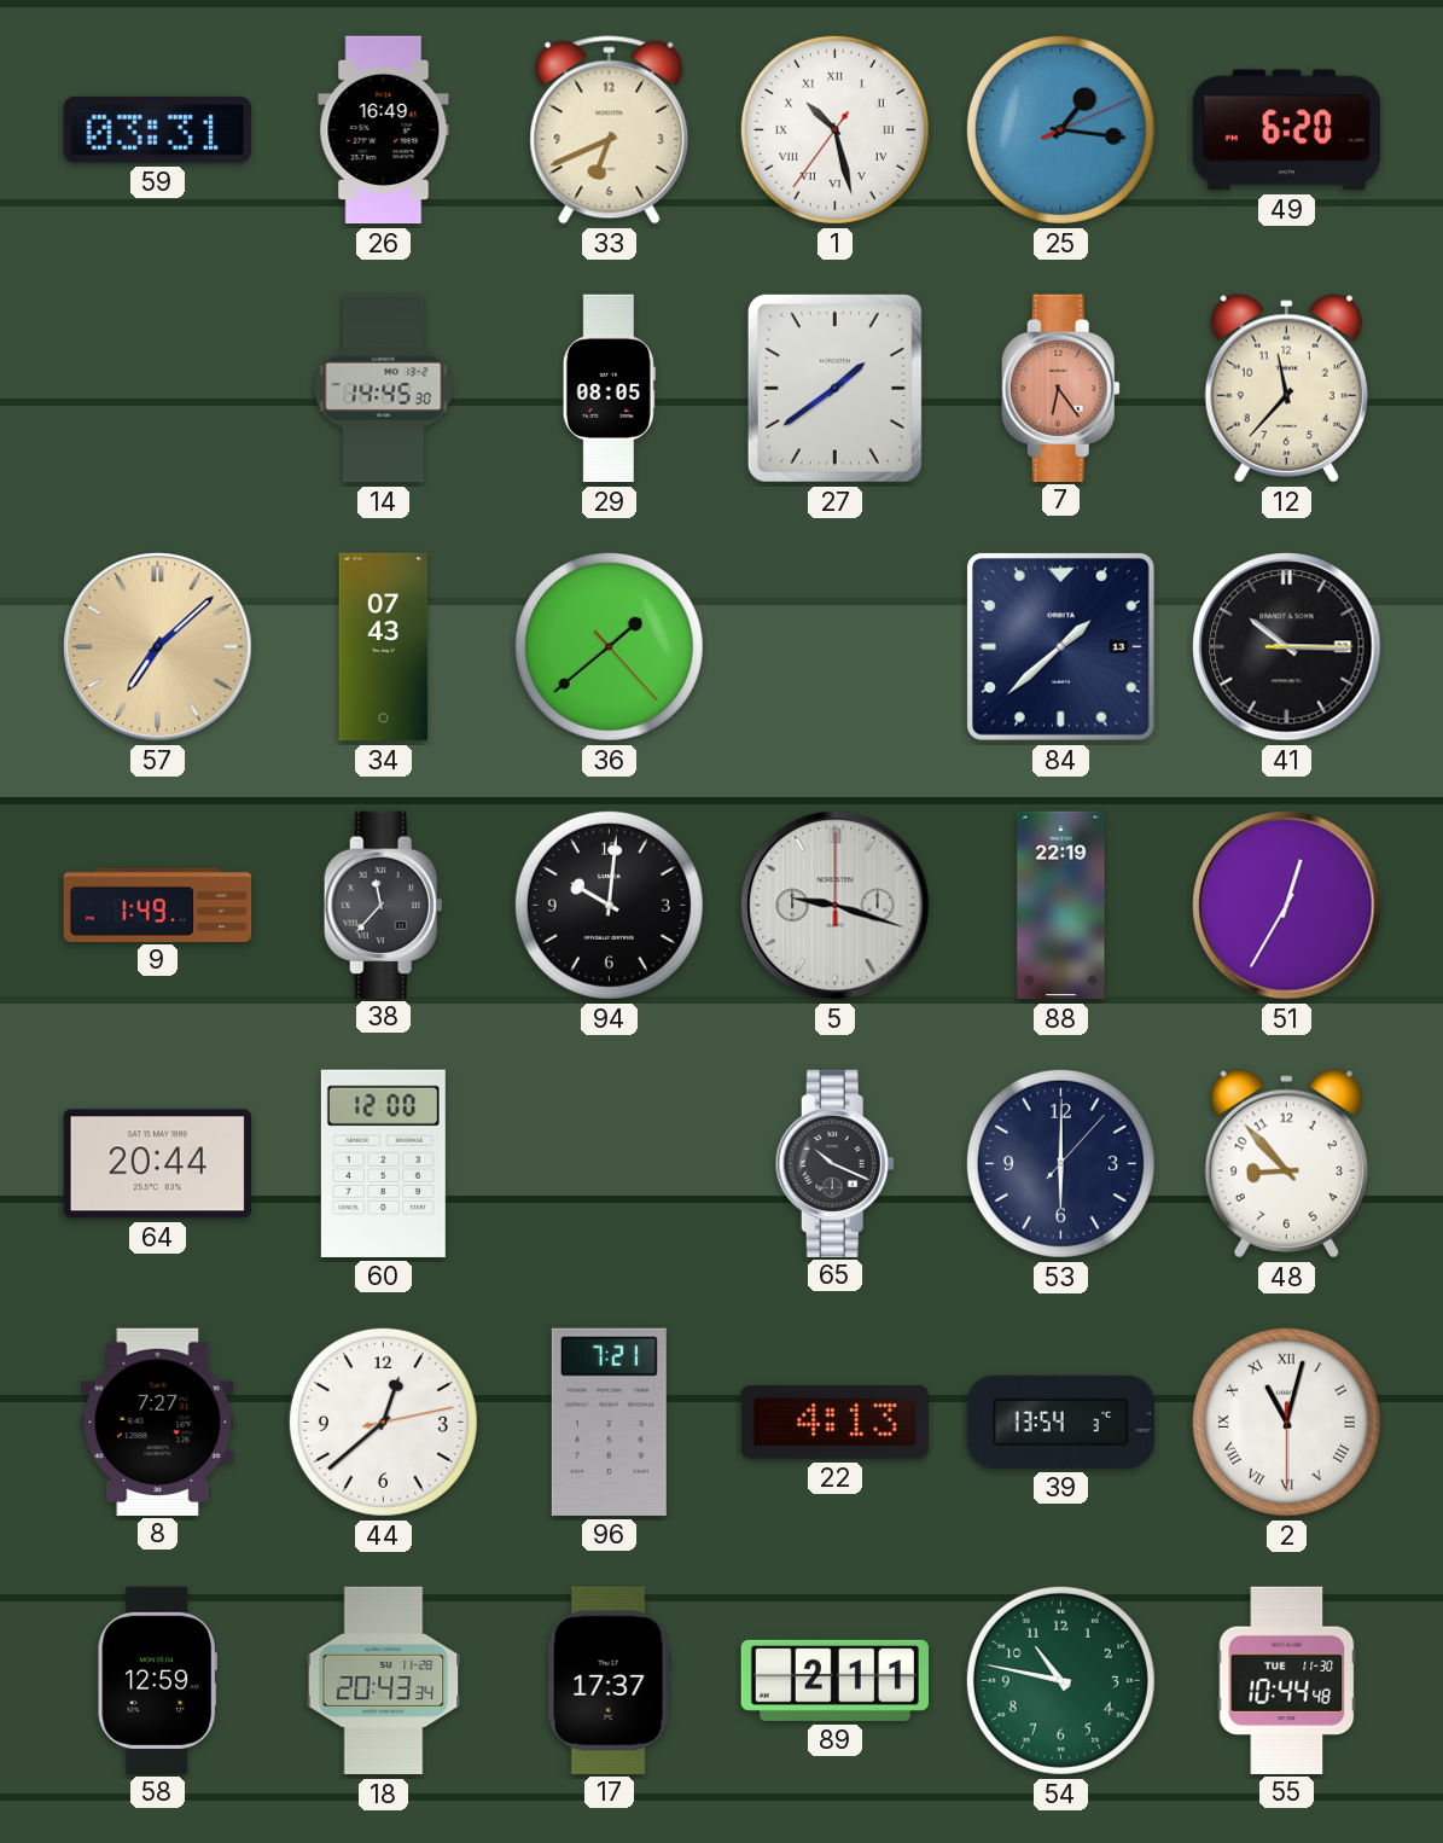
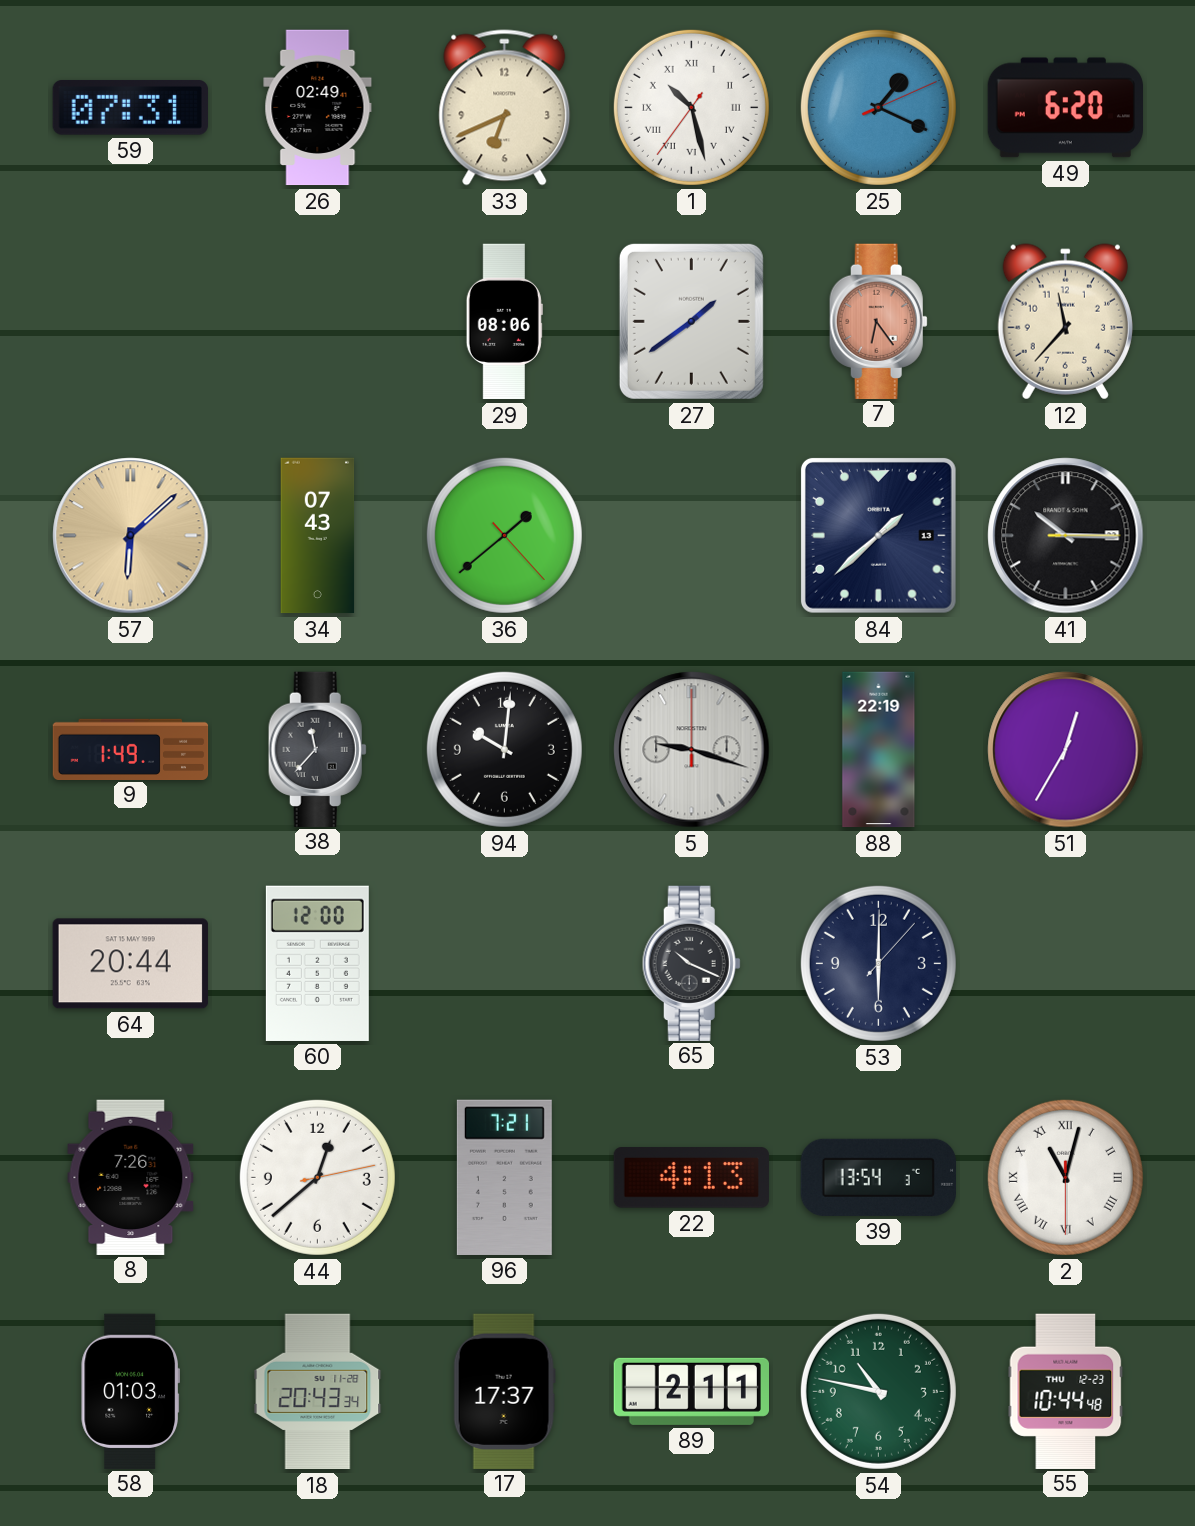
59: 03:31 -> 07:31
26: 16:49 -> 02:49
25: 1:16 -> 1:19
14: 14:45 -> none
29: 08:05 -> 08:06
57: 7:08 -> 6:08
48: 8:53 -> none
8: 7:27 -> 7:26
58: 12:59 -> 01:03
55 date: TUE 11-30 -> THU 12-23
